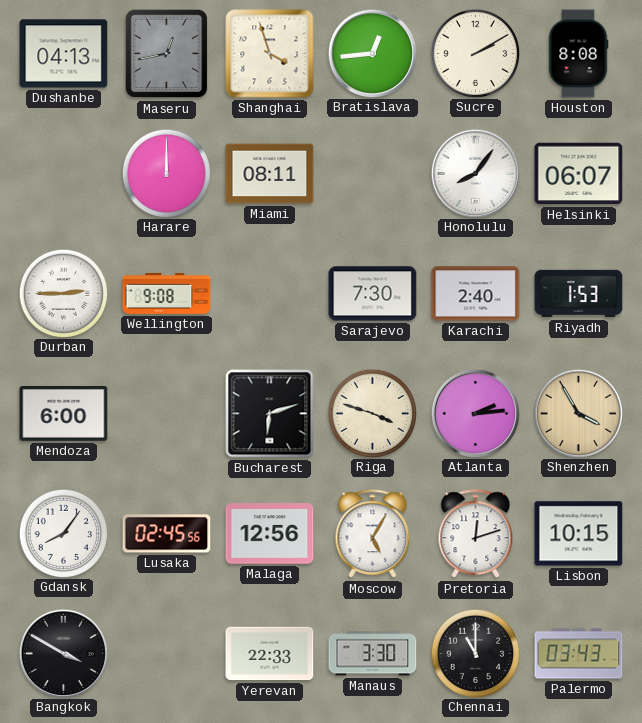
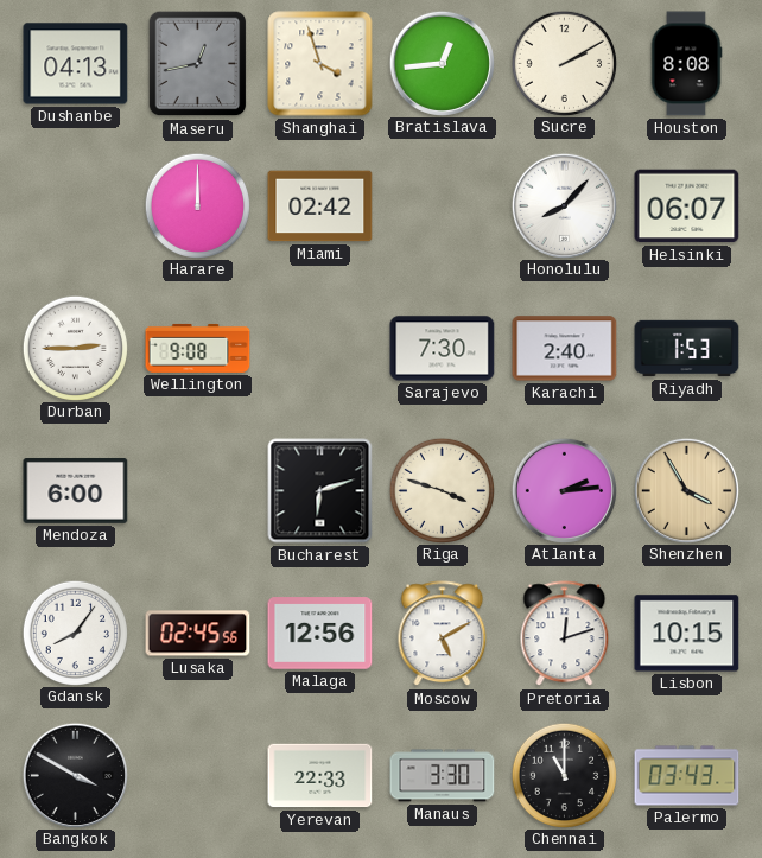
Miami: 08:11 -> 02:42
Honolulu: 8:06 -> 8:07
Moscow: 5:05 -> 5:10
